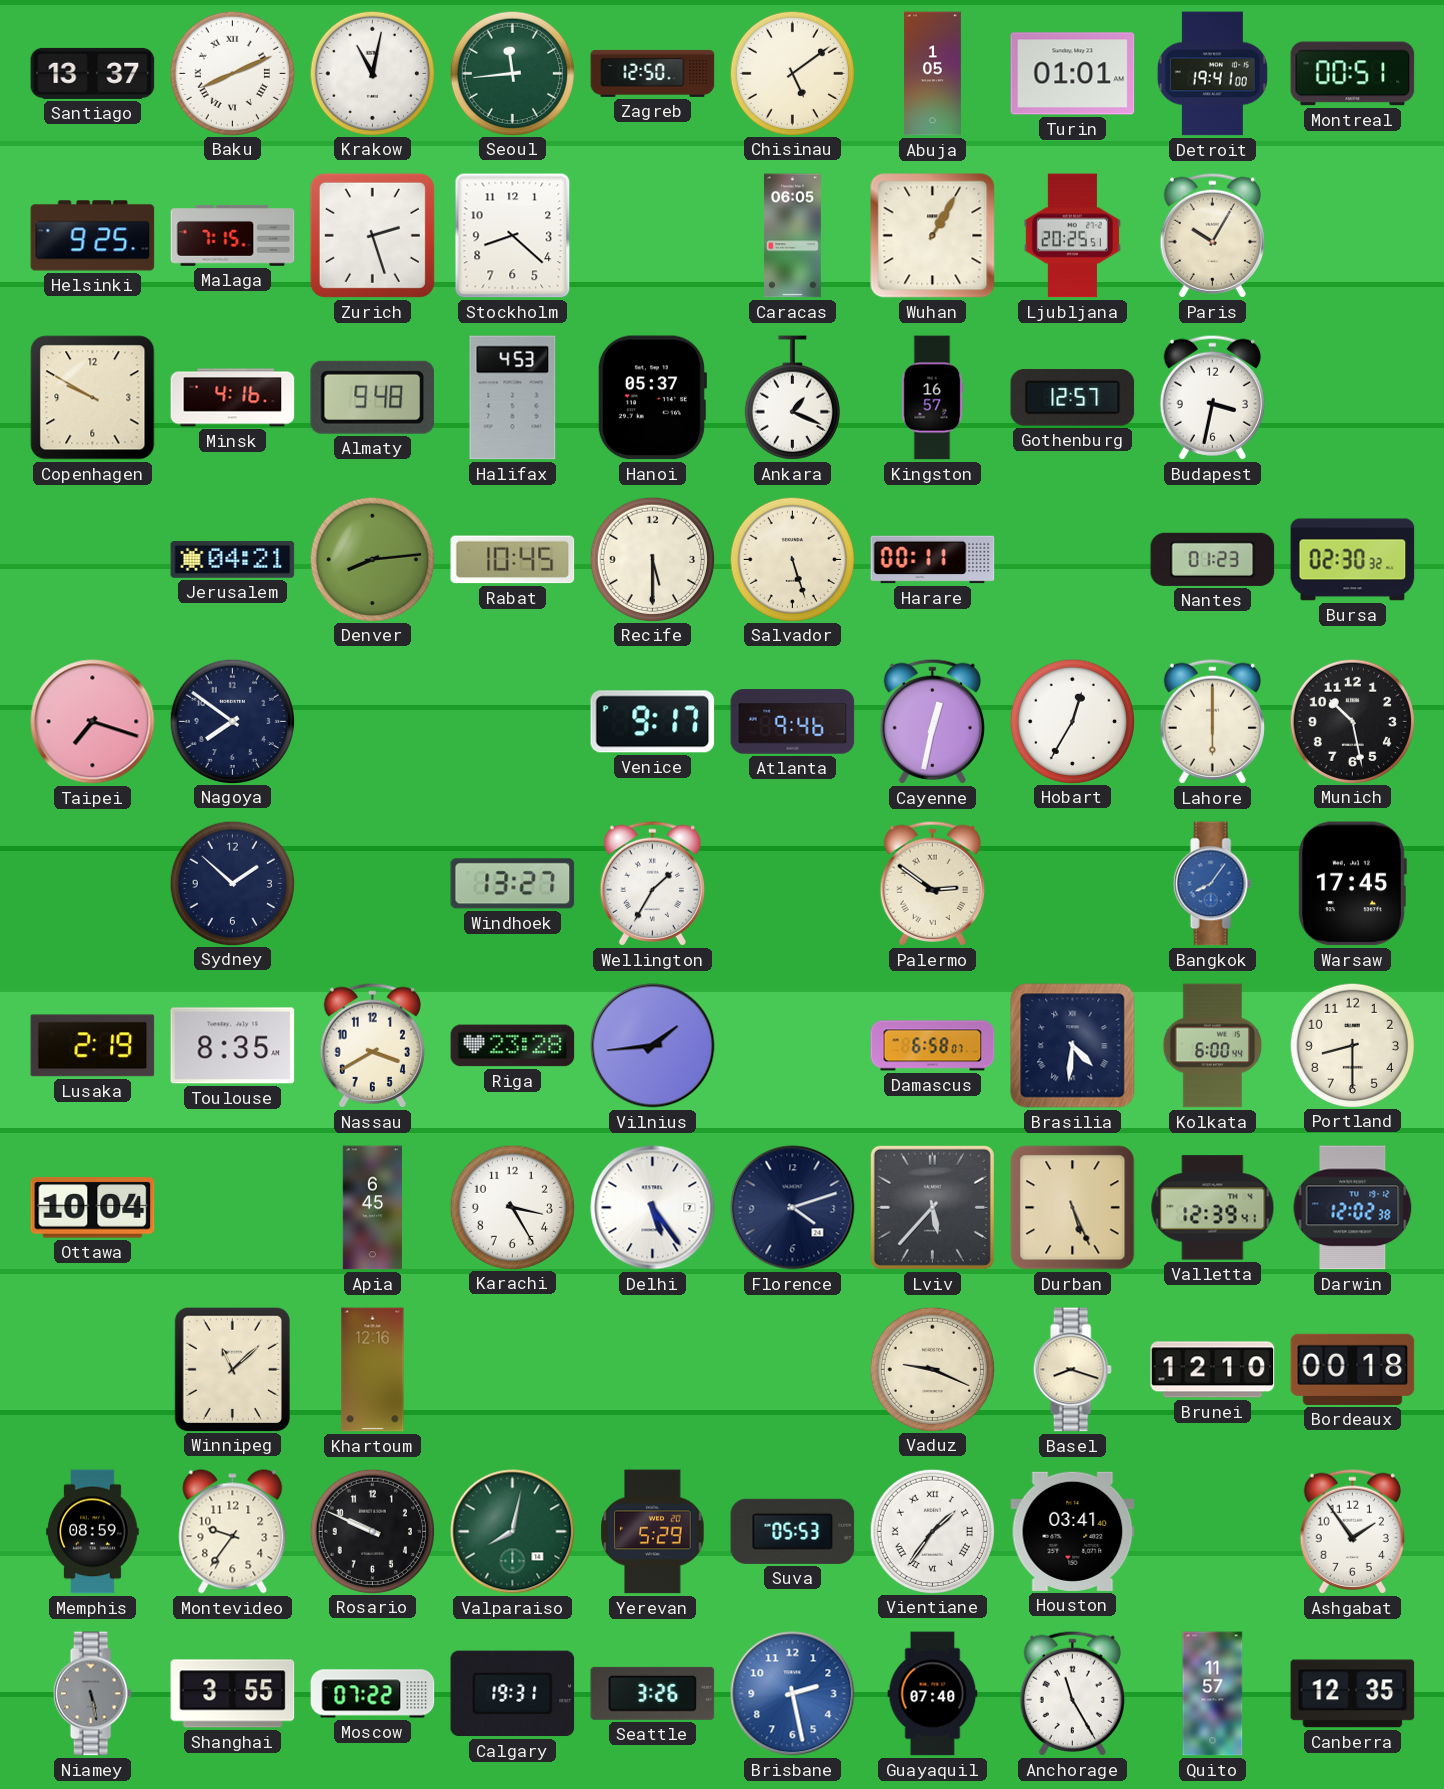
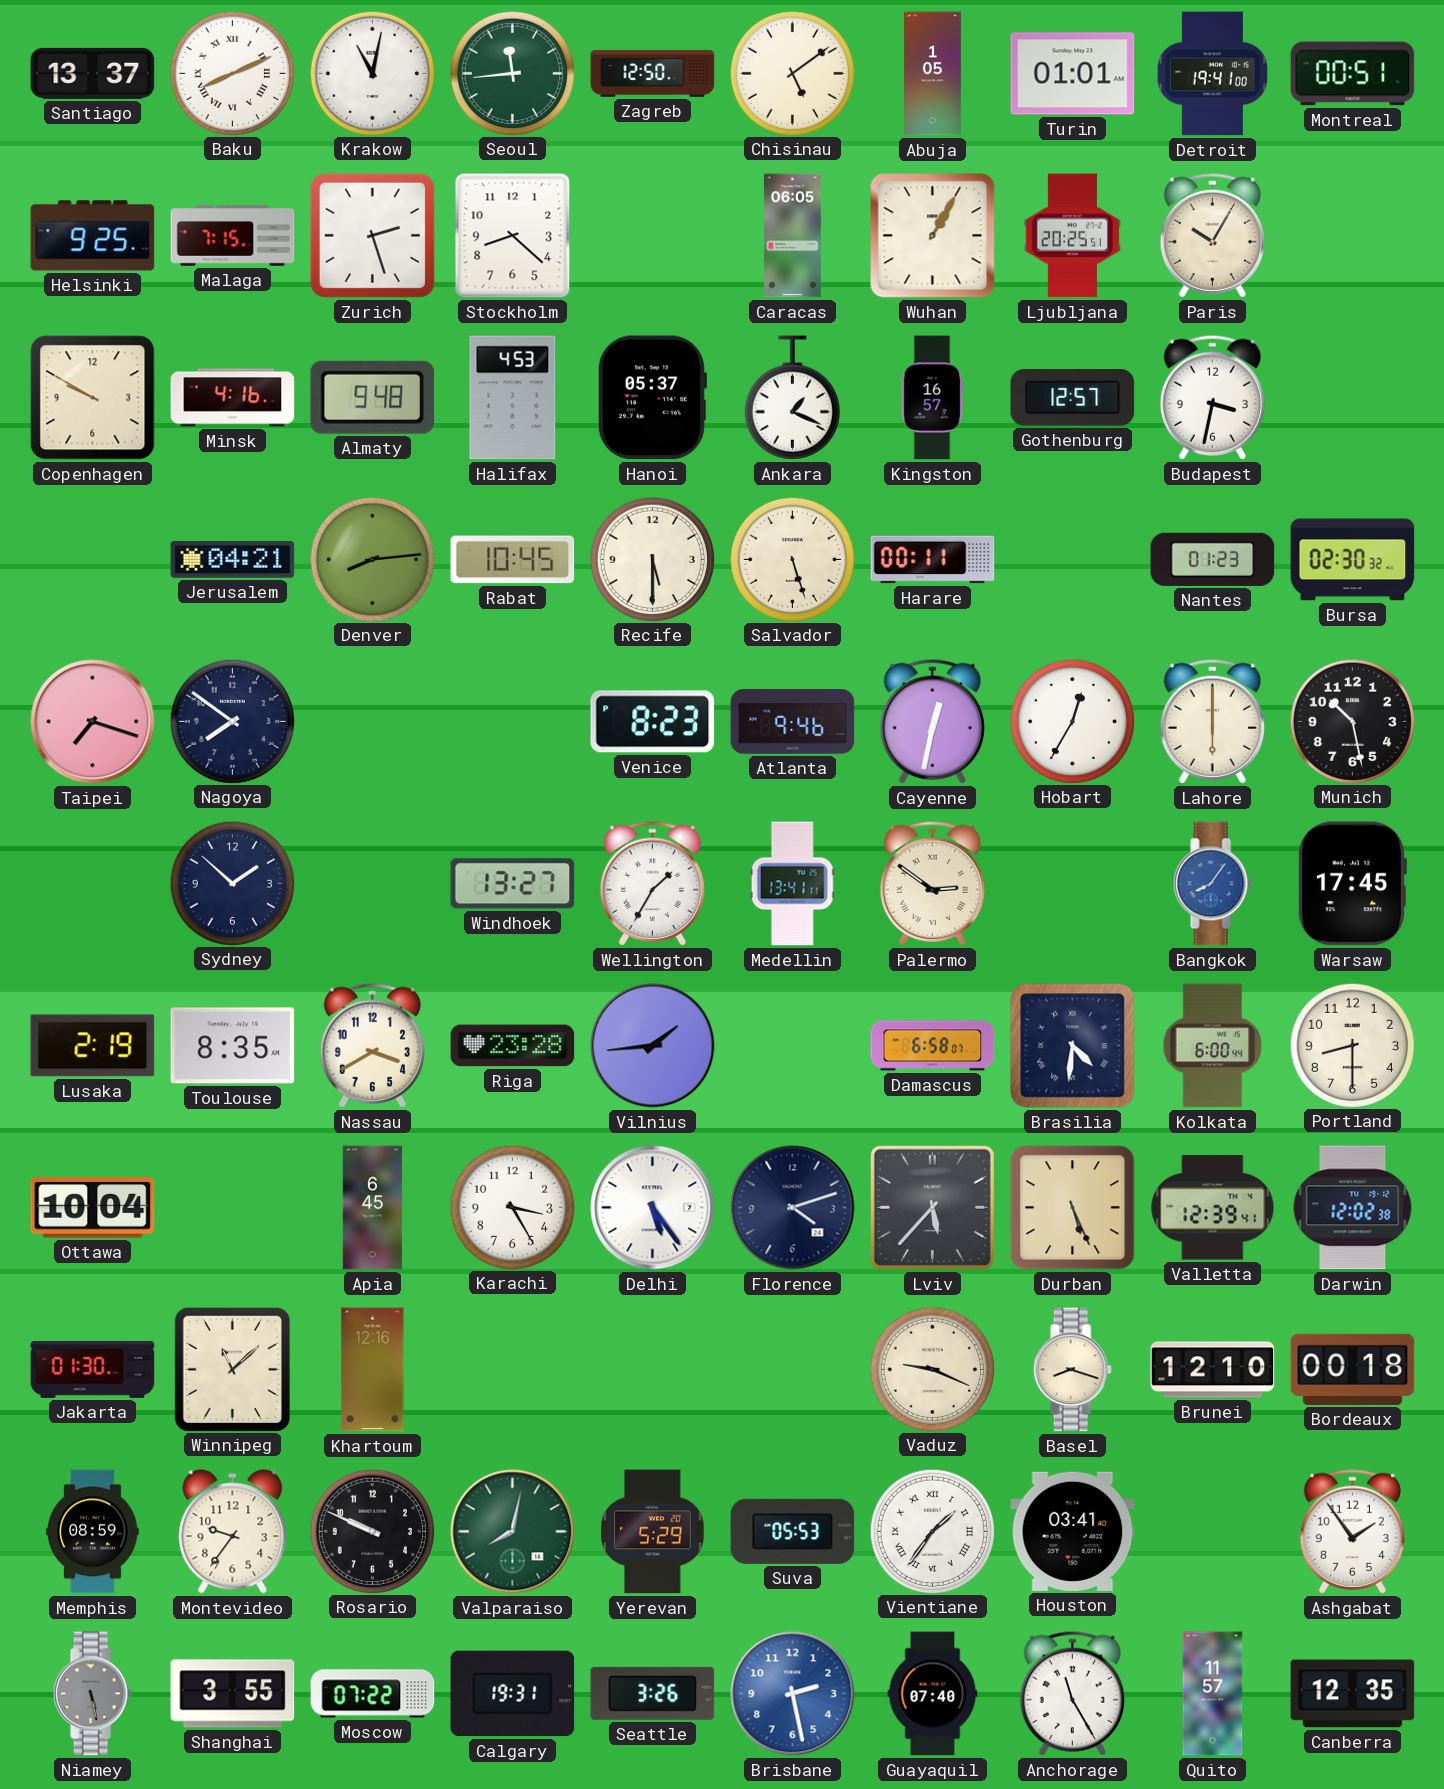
Venice: 9:17 -> 8:23
Medellin: none -> 13:41
Jakarta: none -> 01:30
